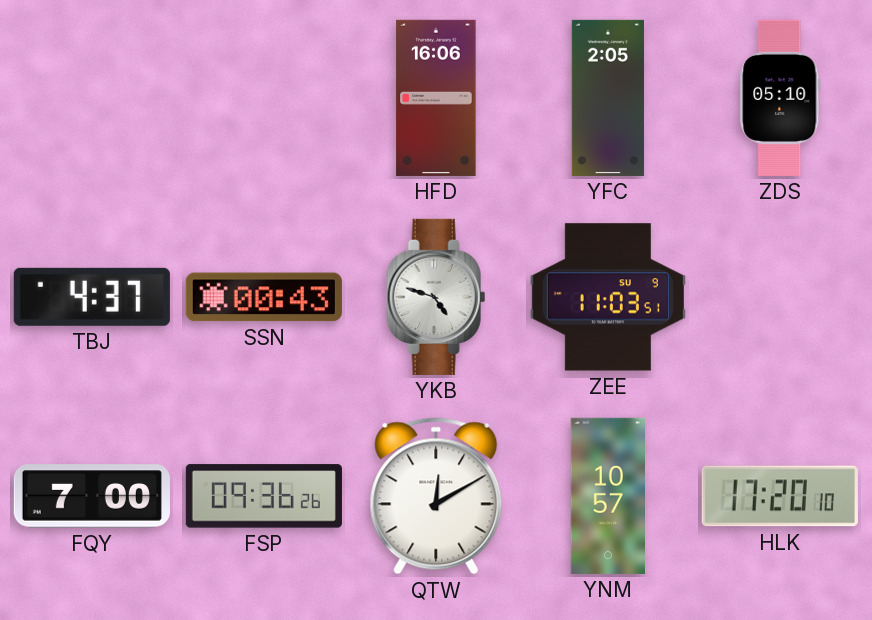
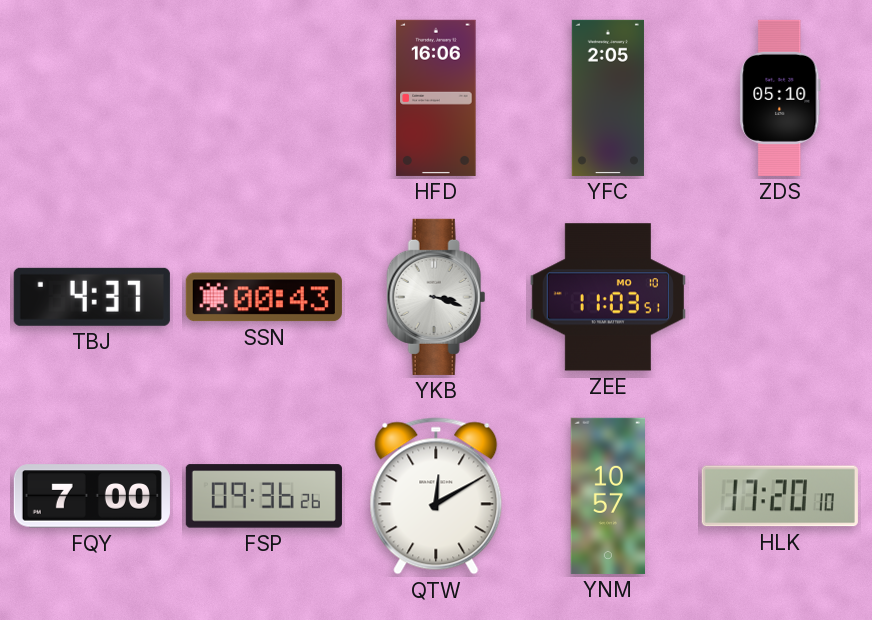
YKB: 4:48 -> 3:18
ZEE date: SU 9 -> MO 10
